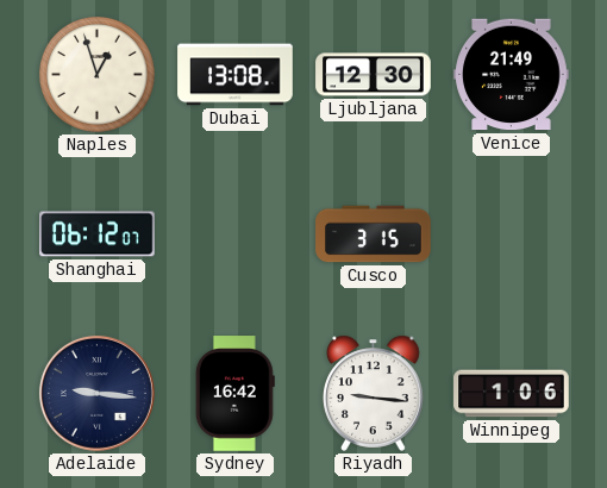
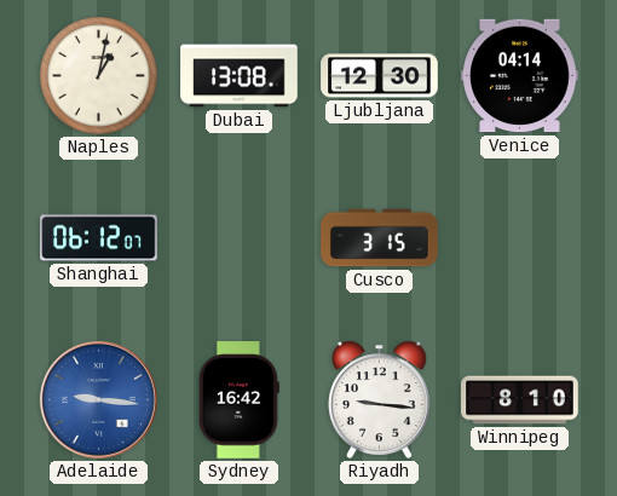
Naples: 12:57 -> 1:02
Venice: 21:49 -> 04:14
Adelaide dial: navy -> blue
Winnipeg: 1:06 -> 8:10
